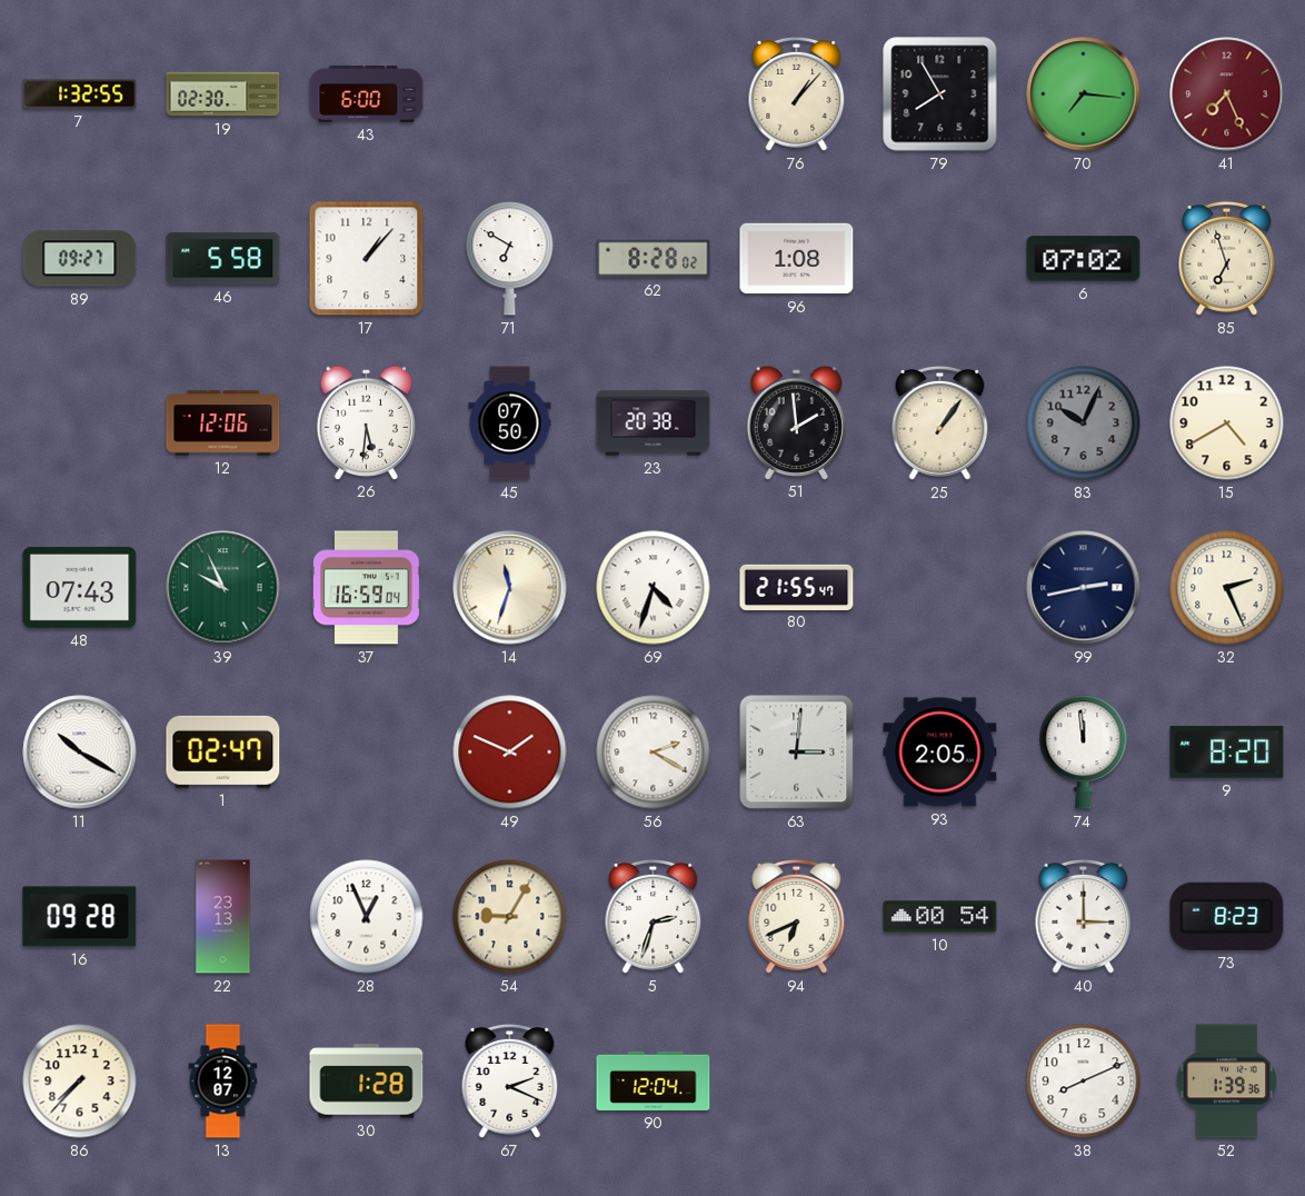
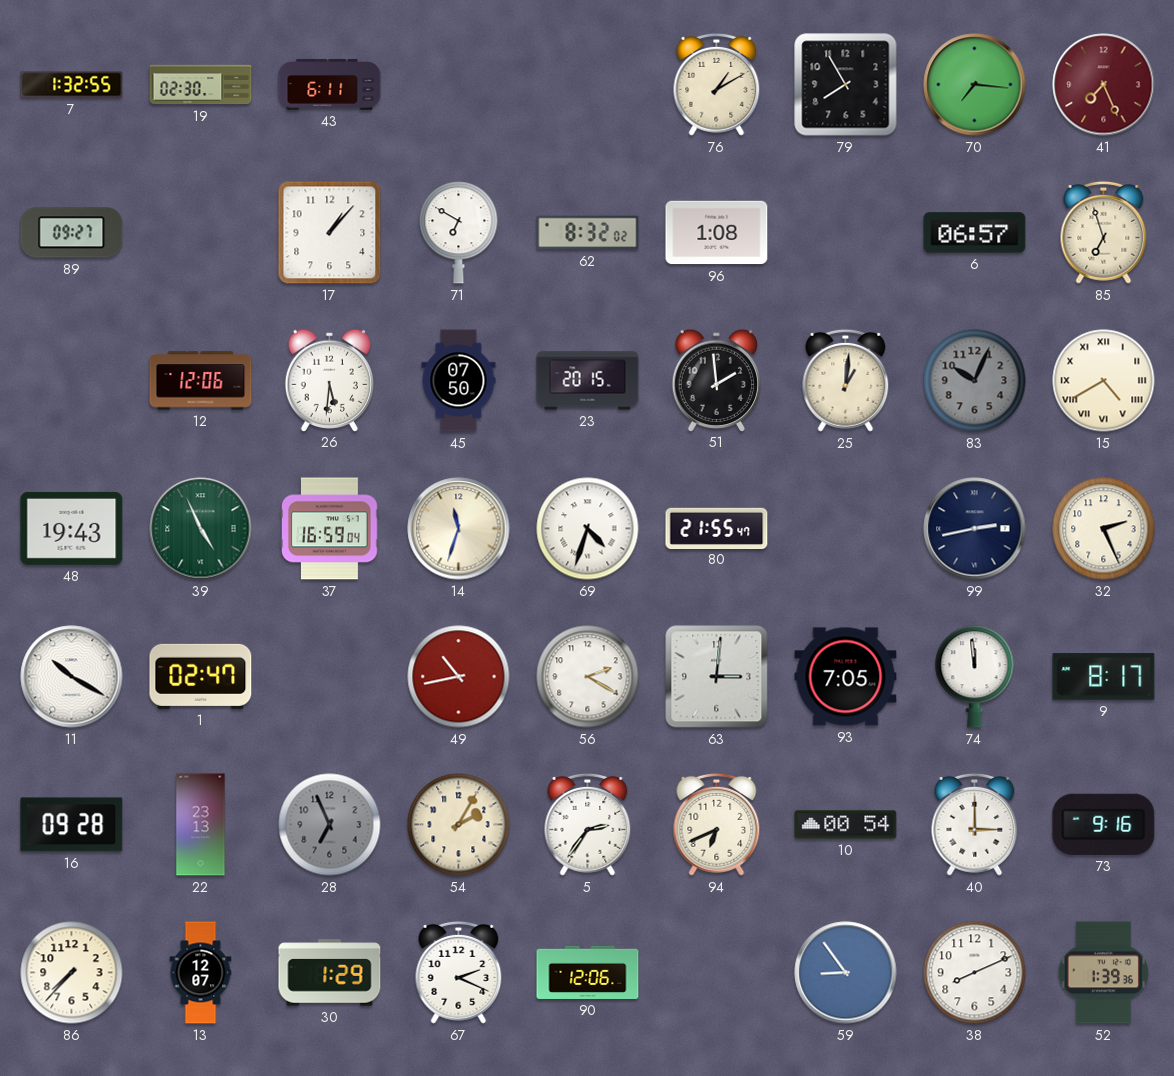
43: 6:00 -> 6:11
76: 1:07 -> 1:10
46: 5:58 -> none
62: 8:28 -> 8:32
6: 07:02 -> 06:57
23: 20:38 -> 20:15
25: 1:06 -> 1:01
15 numerals: Arabic -> Roman
48: 07:43 -> 19:43
39: 9:56 -> 4:56
49: 1:49 -> 10:43
93: 2:05 -> 7:05
9: 8:20 -> 8:17
28: 12:56 -> 6:56
28 dial: white -> grey
54: 9:05 -> 2:05
5: 2:33 -> 2:36
73: 8:23 -> 9:16
30: 1:28 -> 1:29
90: 12:04 -> 12:06
59: none -> 8:54
